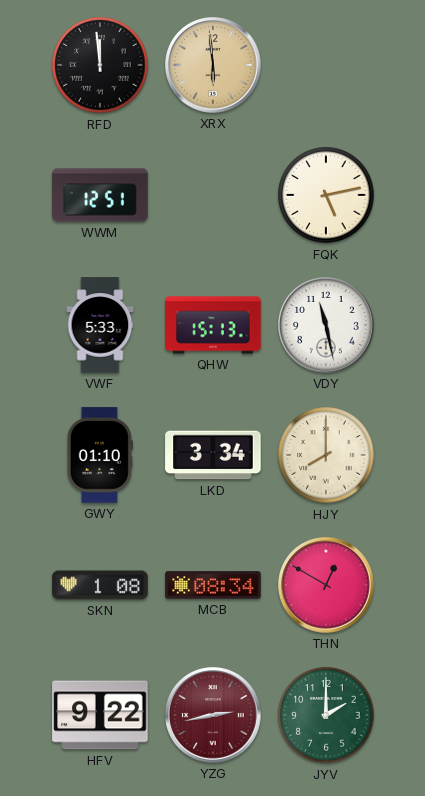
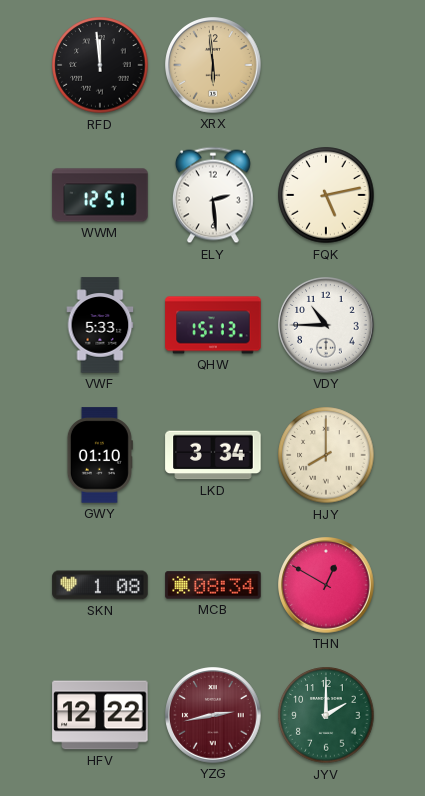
ELY: none -> 2:29
VDY: 11:28 -> 10:45
HFV: 9:22 -> 12:22
